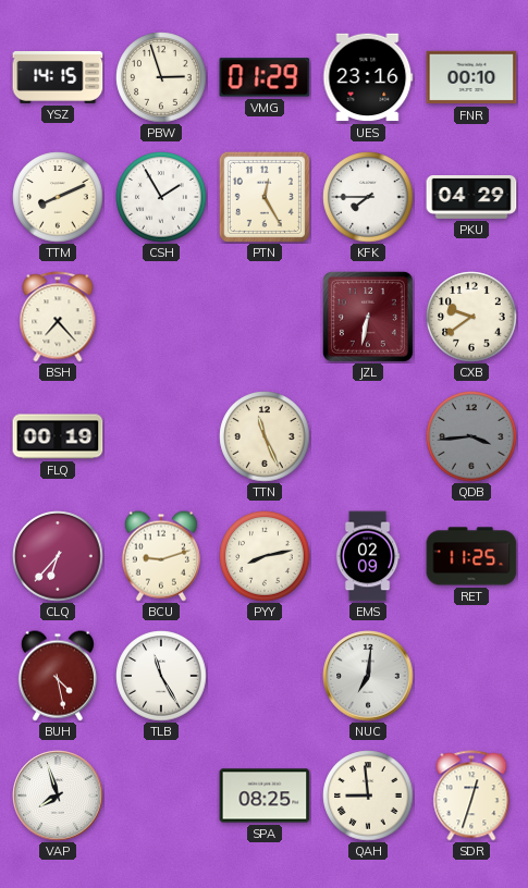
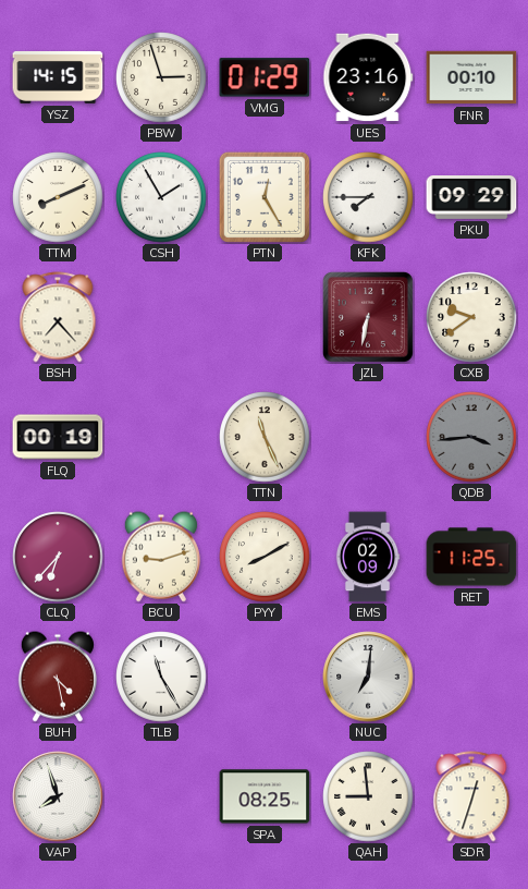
PKU: 04:29 -> 09:29
PYY: 8:13 -> 8:10
